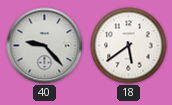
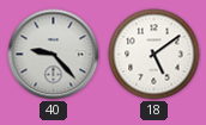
18: 5:39 -> 5:09
